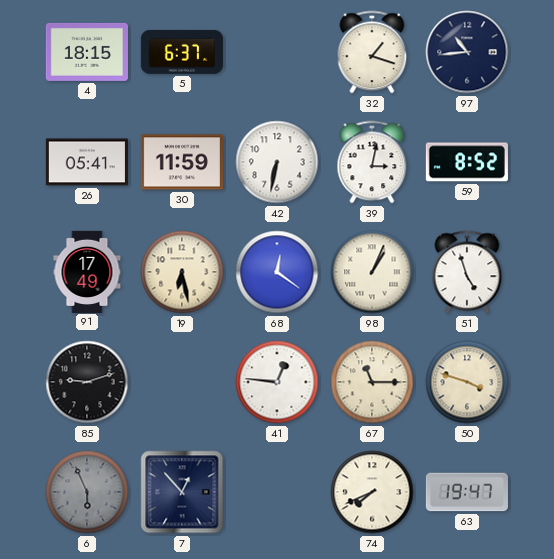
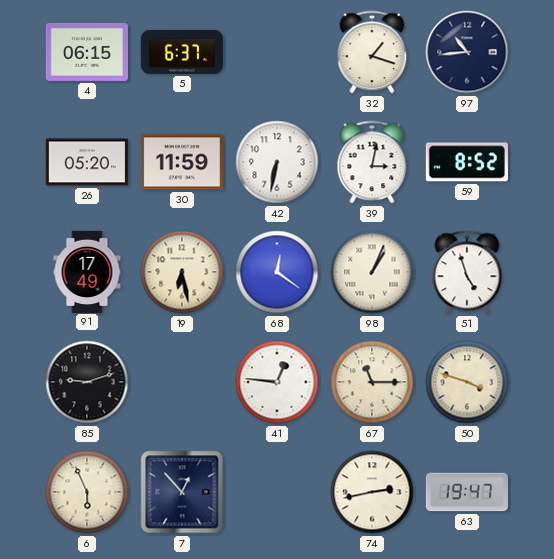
4: 18:15 -> 06:15
26: 05:41 -> 05:20
6 dial: grey -> cream
74: 7:41 -> 2:43
